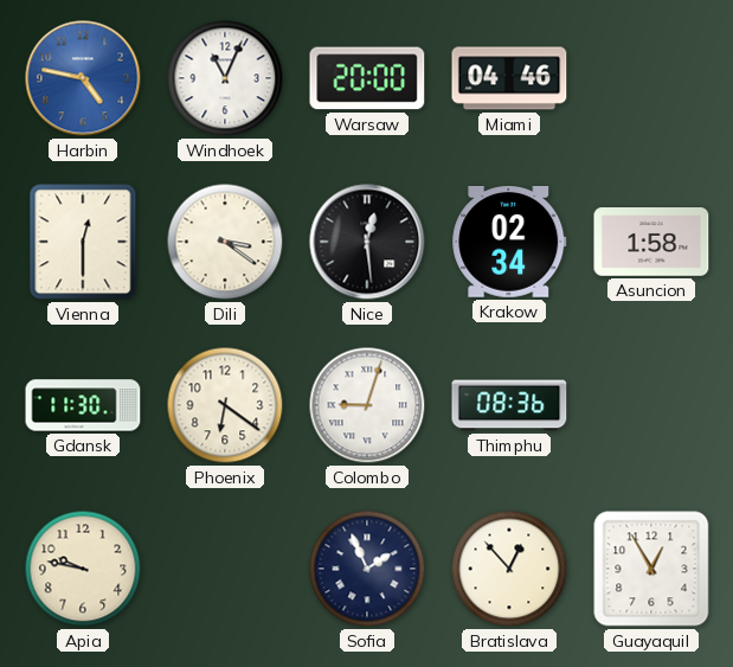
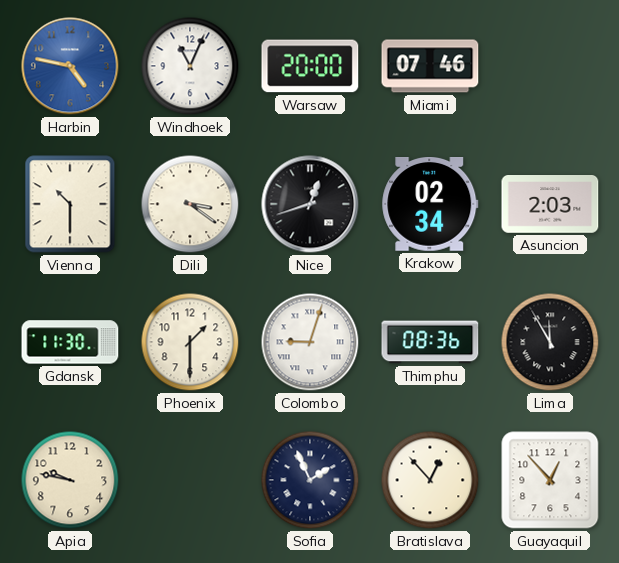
Miami: 04:46 -> 07:46
Vienna: 12:30 -> 10:30
Nice: 12:29 -> 12:42
Asuncion: 1:58 -> 2:03
Phoenix: 6:21 -> 1:30
Lima: none -> 11:55
Guayaquil: 12:55 -> 12:53
